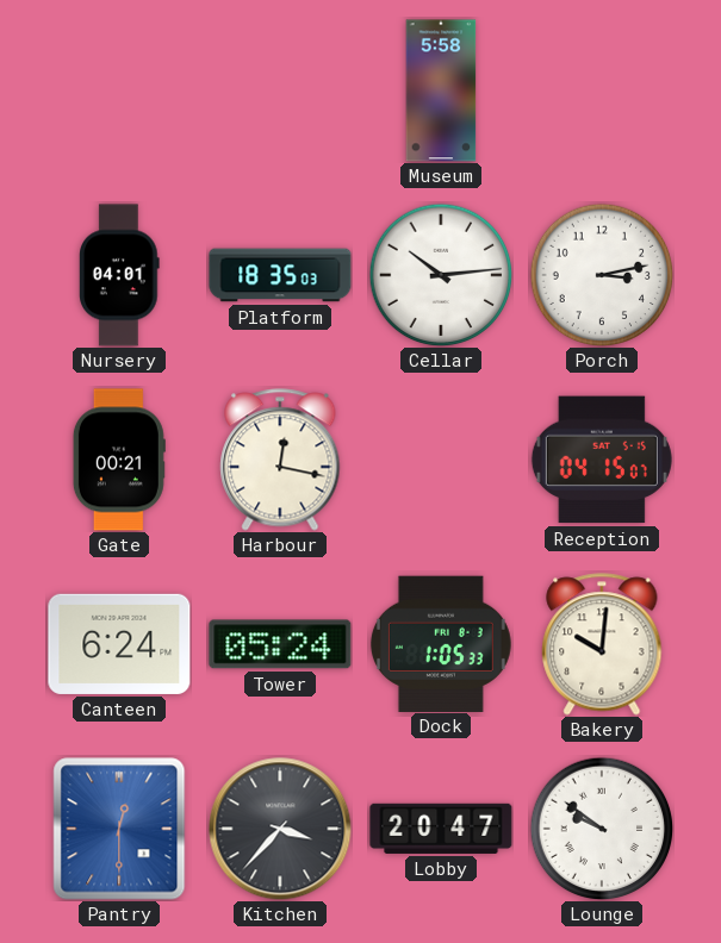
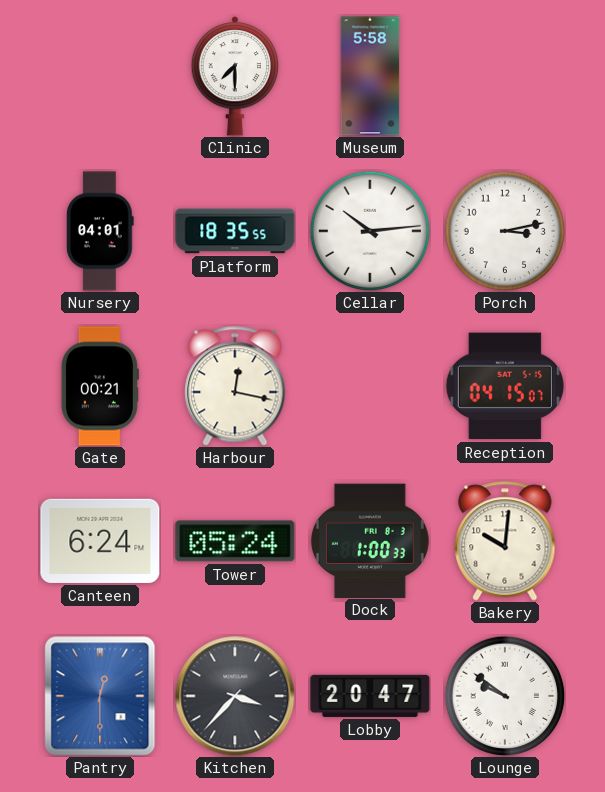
Clinic: none -> 7:30
Platform: 18:35:03 -> 18:35:55
Dock: 1:05 -> 1:00
